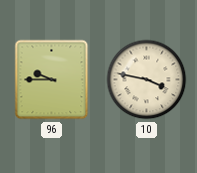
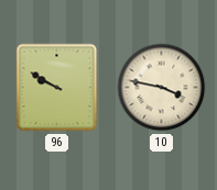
96: 9:45 -> 9:50
